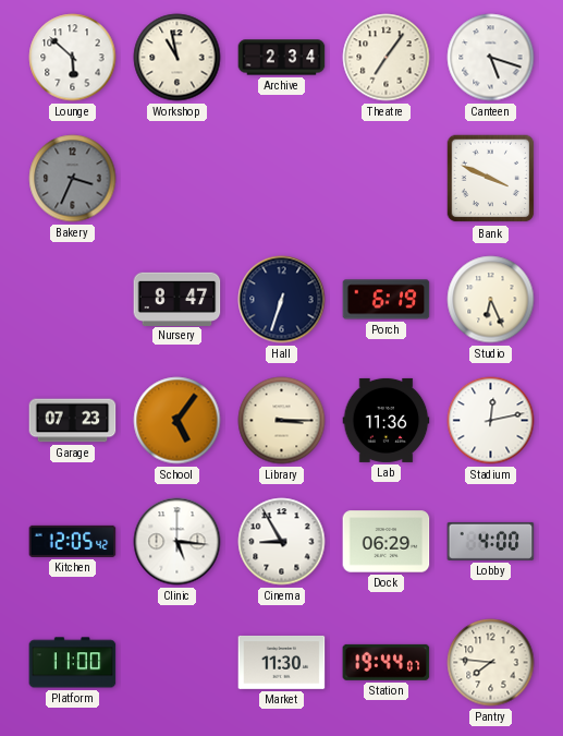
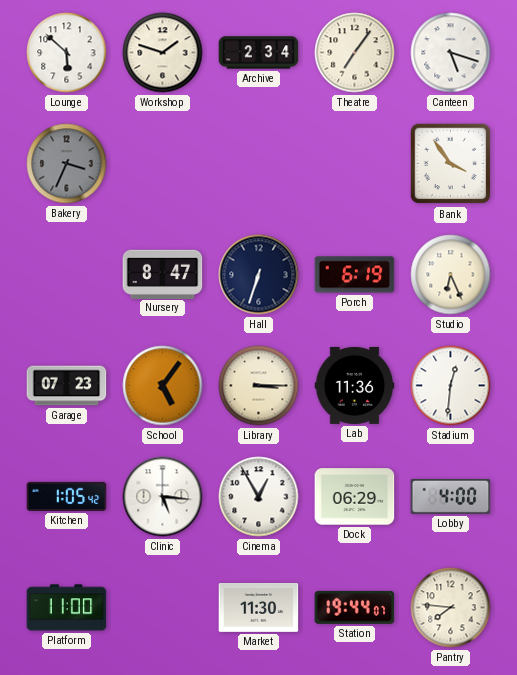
Workshop: 10:58 -> 1:48
Bank: 3:49 -> 3:54
Stadium: 12:13 -> 12:31
Kitchen: 12:05 -> 1:05
Cinema: 8:55 -> 12:55
